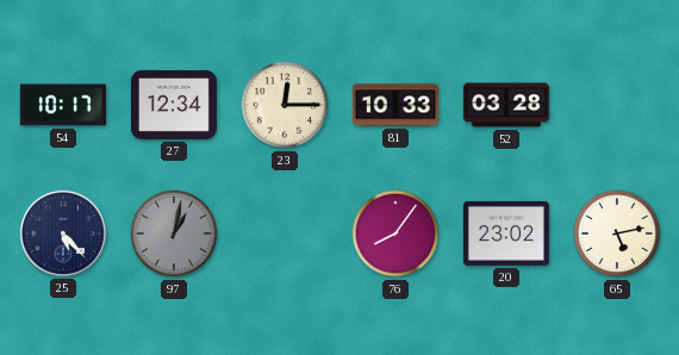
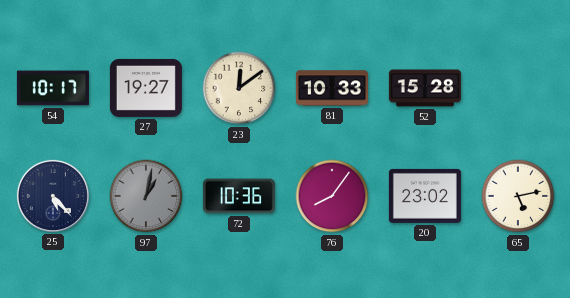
27: 12:34 -> 19:27
23: 12:15 -> 12:09
52: 03:28 -> 15:28
72: none -> 10:36
